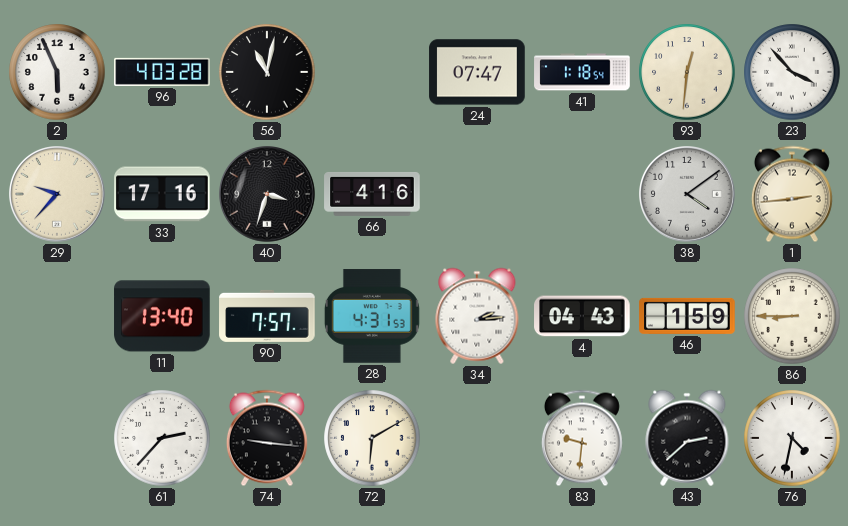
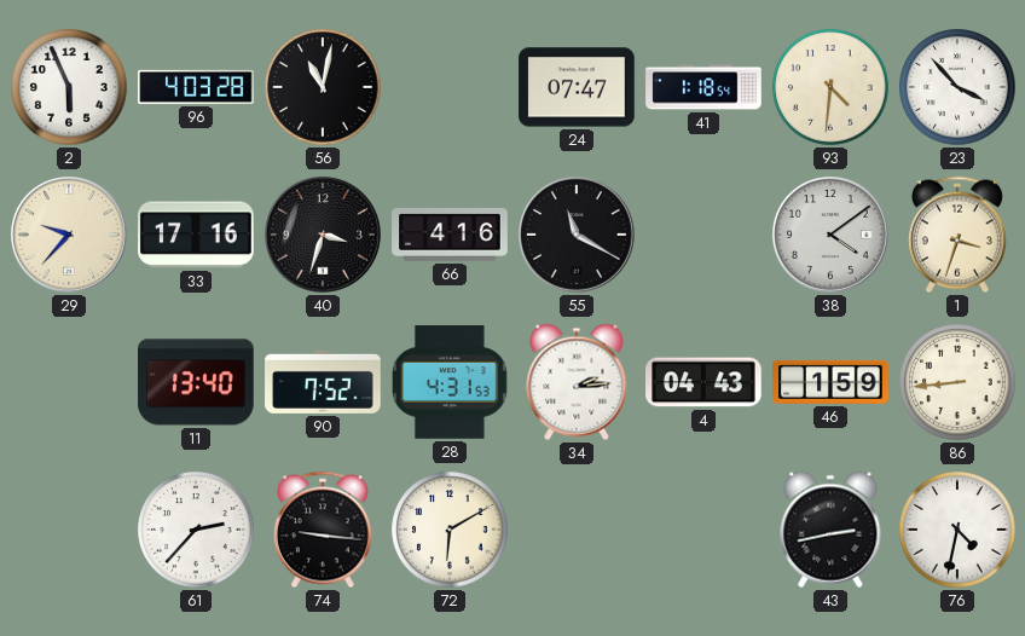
93: 12:31 -> 4:31
55: none -> 11:20
1: 2:44 -> 3:33
90: 7:57 -> 7:52
86: 8:45 -> 8:44
83: 9:31 -> none
43: 2:38 -> 2:43
